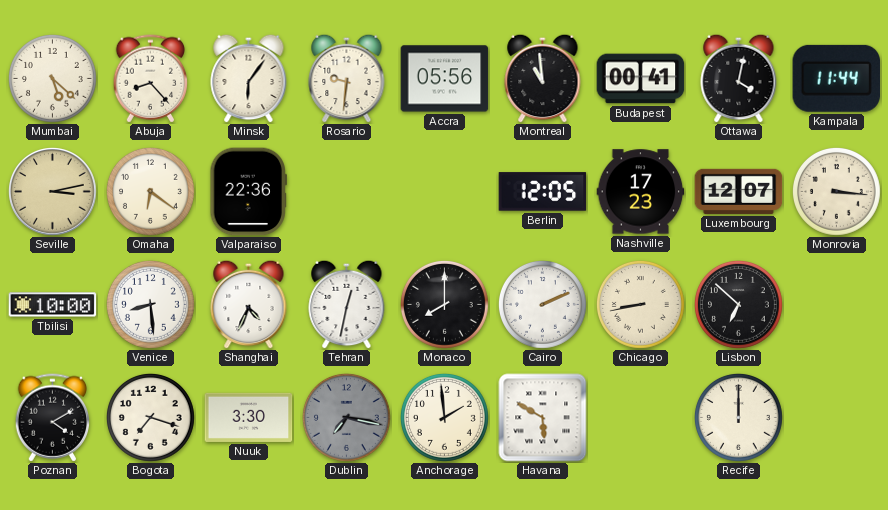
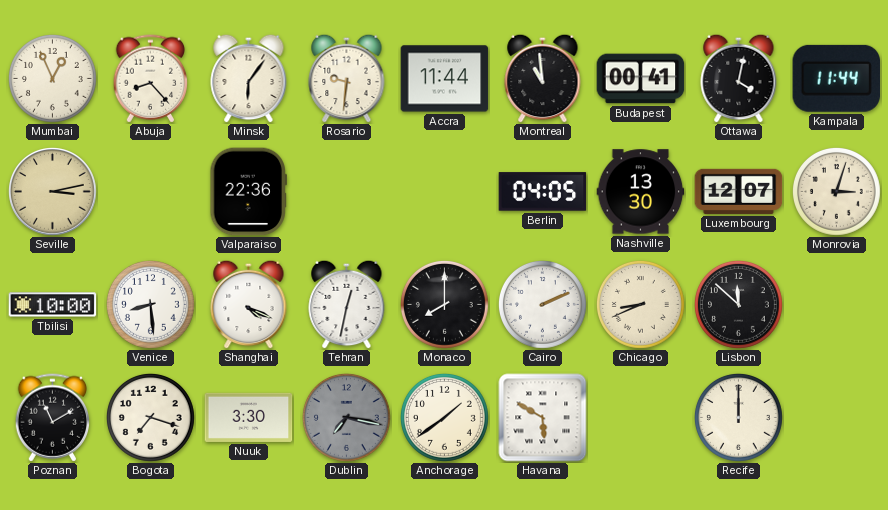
Mumbai: 5:22 -> 12:56
Accra: 05:56 -> 11:44
Omaha: 6:21 -> none
Berlin: 12:05 -> 04:05
Nashville: 17:23 -> 13:30
Monrovia: 3:16 -> 3:03
Shanghai: 4:34 -> 4:19
Chicago: 8:43 -> 8:41
Lisbon: 6:52 -> 11:52
Poznan: 4:10 -> 11:10
Anchorage: 1:59 -> 1:39
